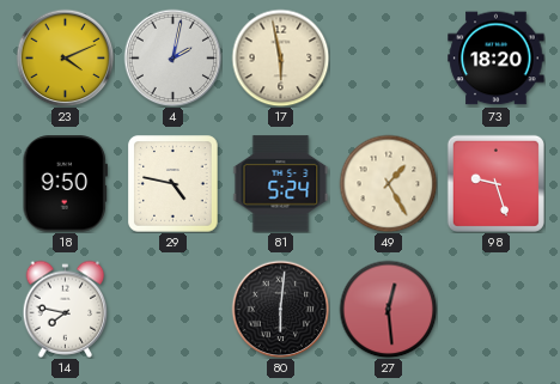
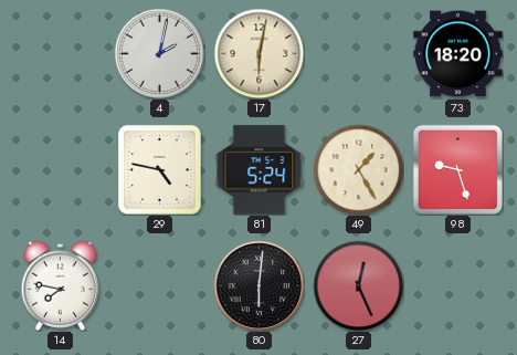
23: 4:11 -> none
17: 5:58 -> 6:02
18: 9:50 -> none
27: 12:29 -> 12:26
